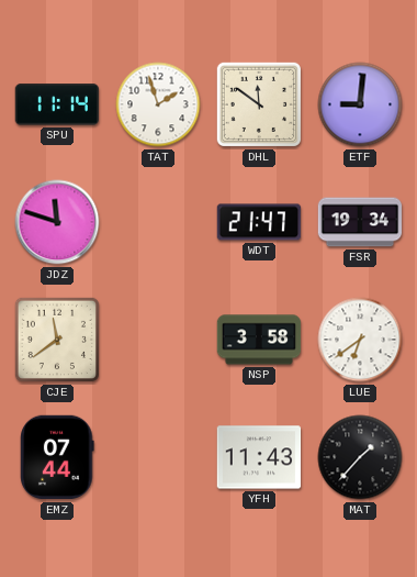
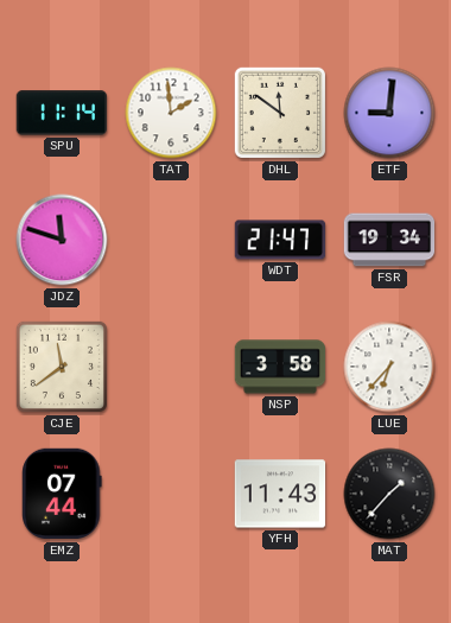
TAT: 1:57 -> 1:59
LUE: 6:39 -> 6:37
